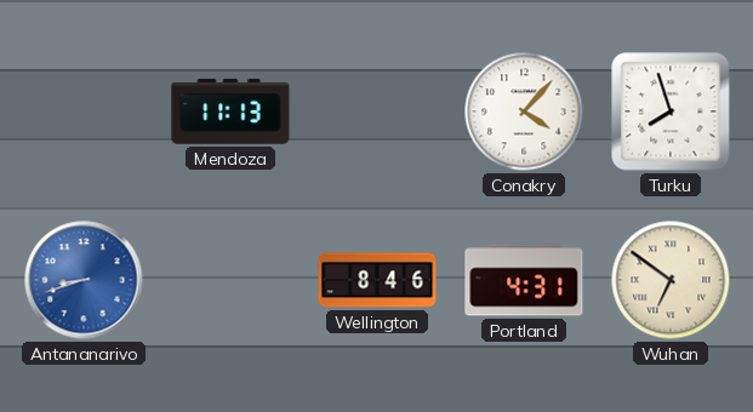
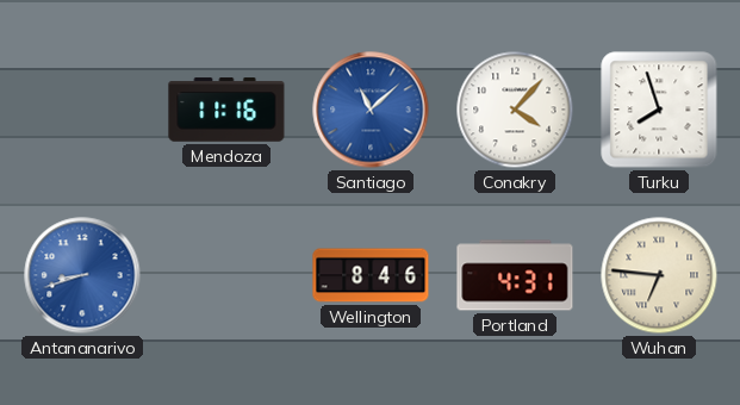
Mendoza: 11:13 -> 11:16
Santiago: none -> 11:08
Wuhan: 6:51 -> 6:46
